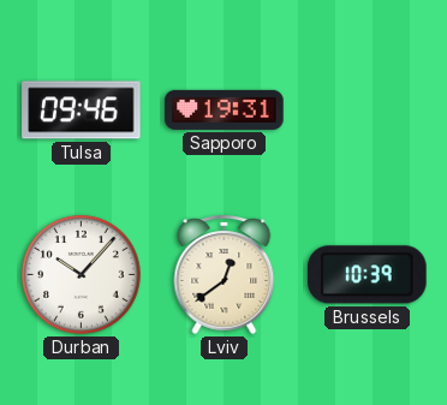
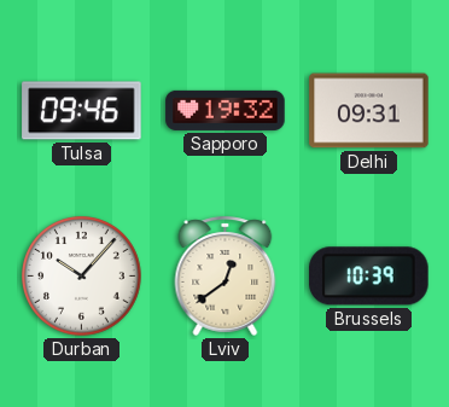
Sapporo: 19:31 -> 19:32
Delhi: none -> 09:31
